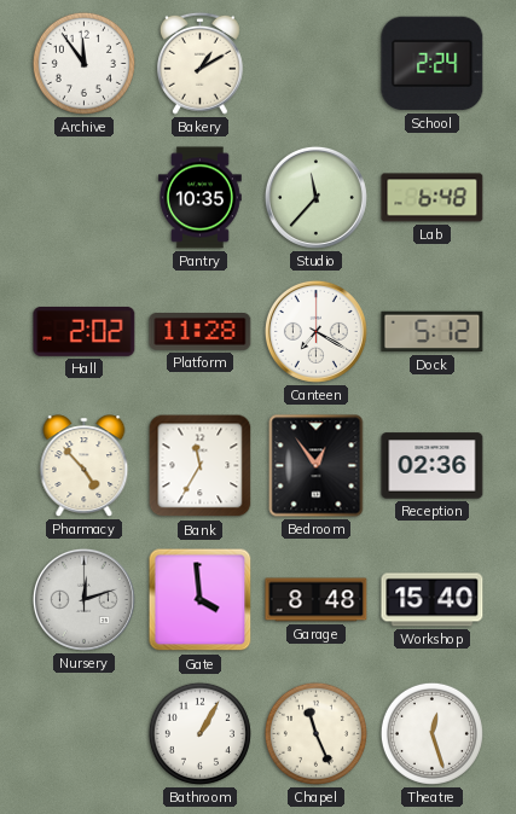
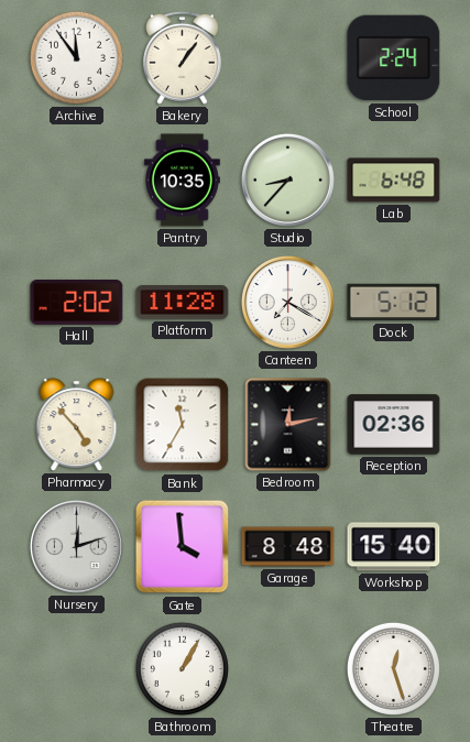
Bakery: 1:10 -> 1:06
Studio: 11:37 -> 8:37
Bedroom: 12:54 -> 12:13
Chapel: 11:26 -> none
